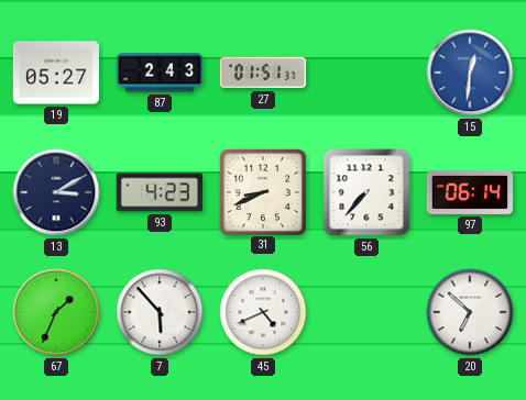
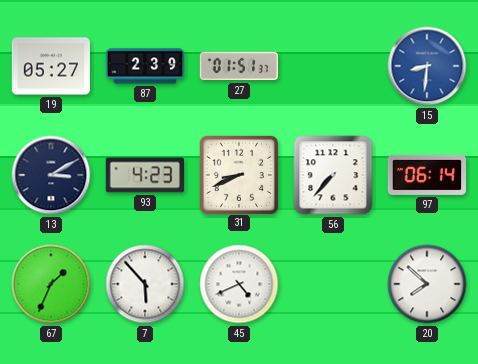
87: 2:43 -> 2:39
15: 12:31 -> 8:31
20: 6:52 -> 7:52
